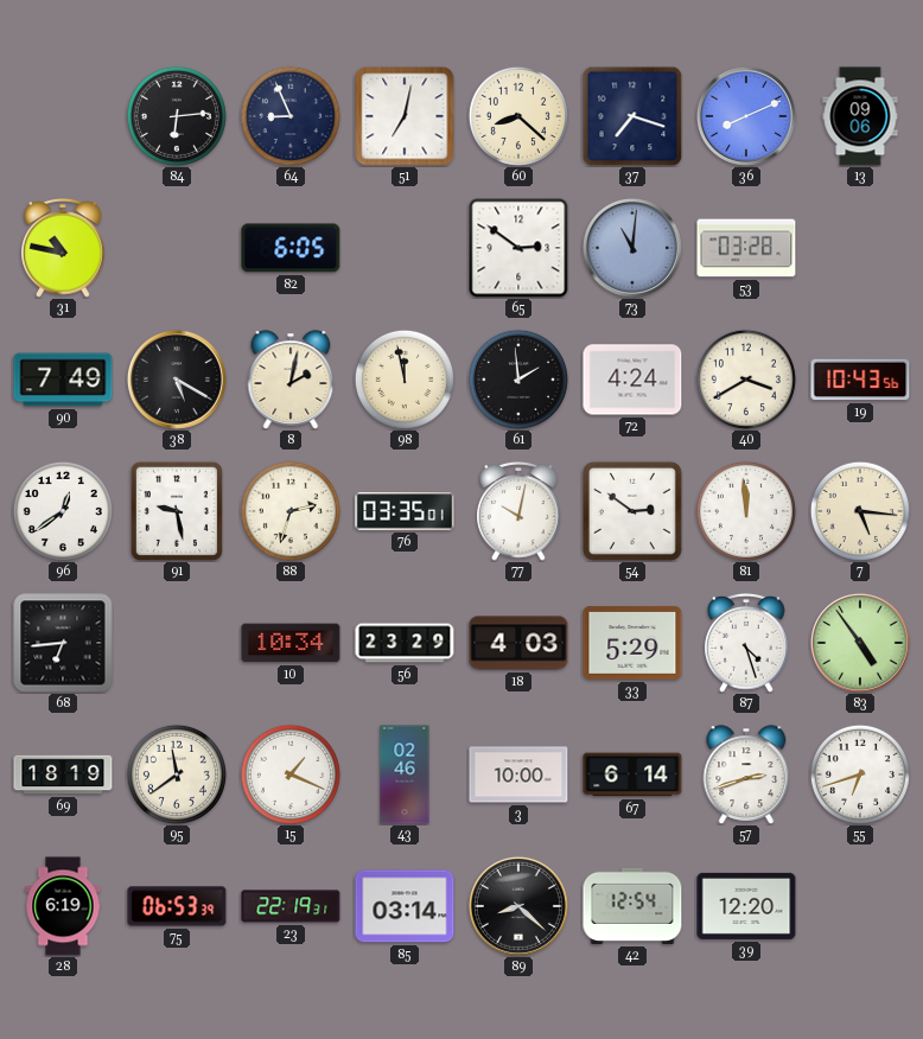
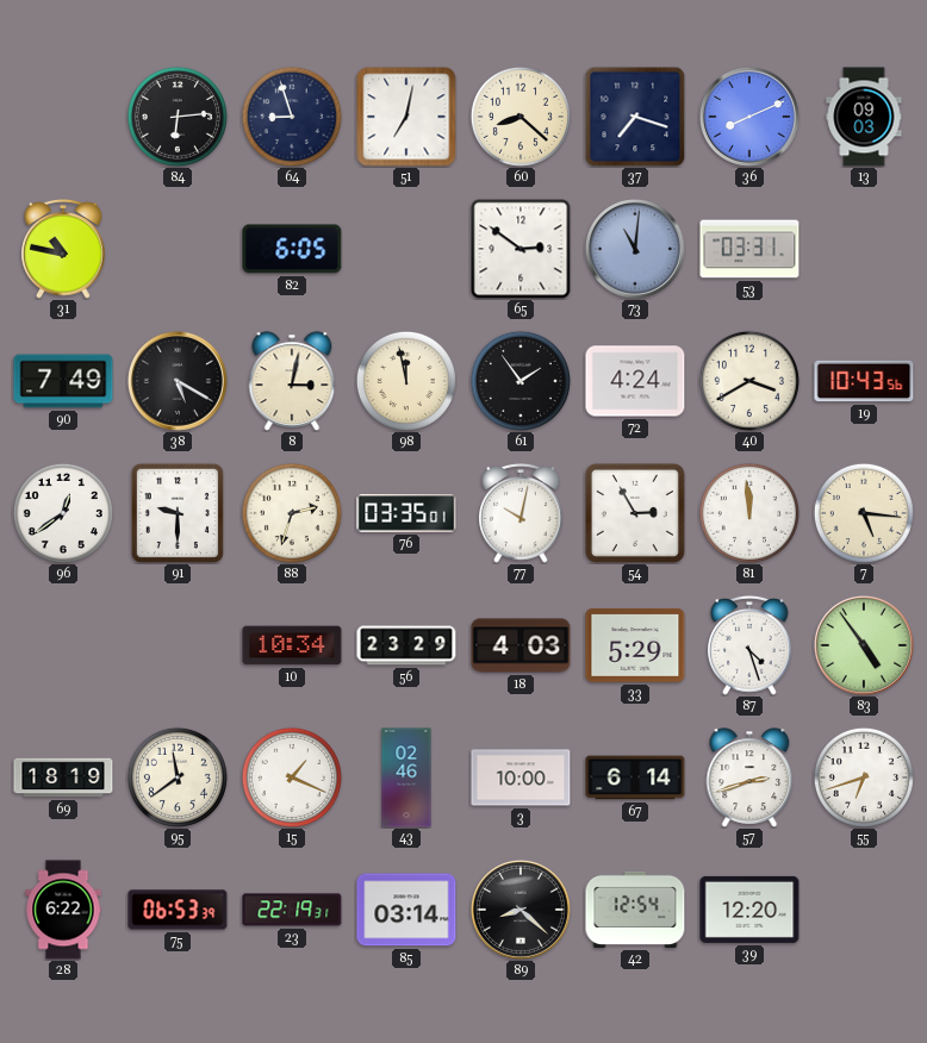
64: 8:56 -> 8:57
13: 09:06 -> 09:03
53: 03:28 -> 03:31
8: 2:02 -> 3:02
61: 1:59 -> 1:54
91: 9:28 -> 9:30
54: 2:51 -> 2:55
68: 6:44 -> none
28: 6:19 -> 6:22
